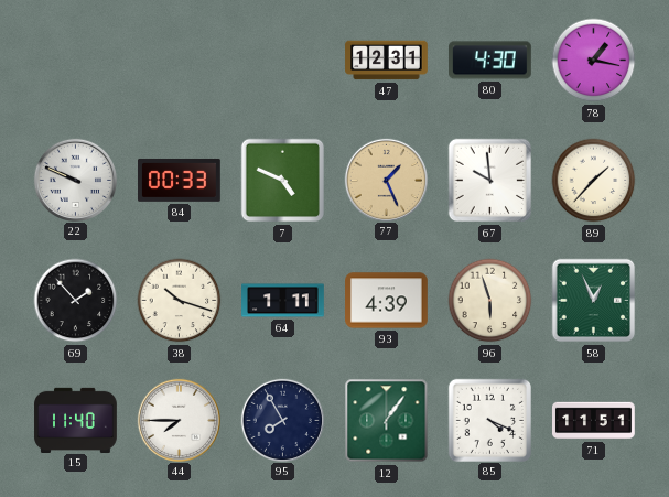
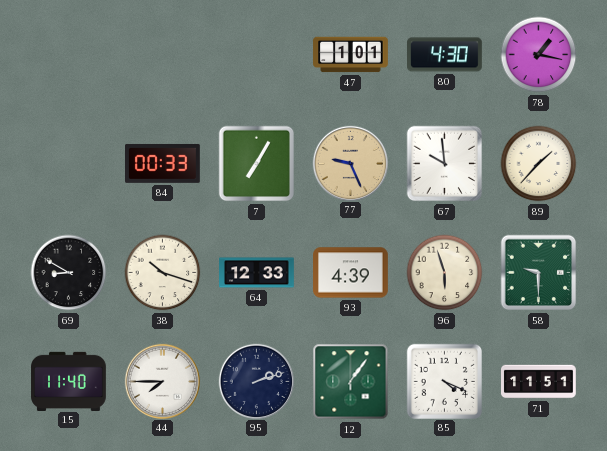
47: 12:31 -> 1:01
22: 9:49 -> none
7: 4:49 -> 7:05
77: 1:26 -> 9:26
69: 1:53 -> 8:50
64: 1:11 -> 12:33
58: 12:56 -> 9:30
95: 7:55 -> 2:12
